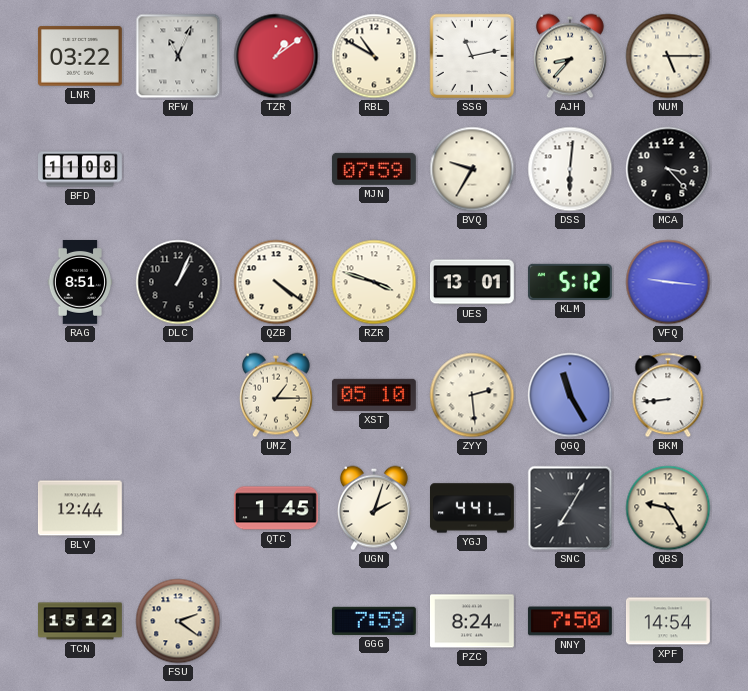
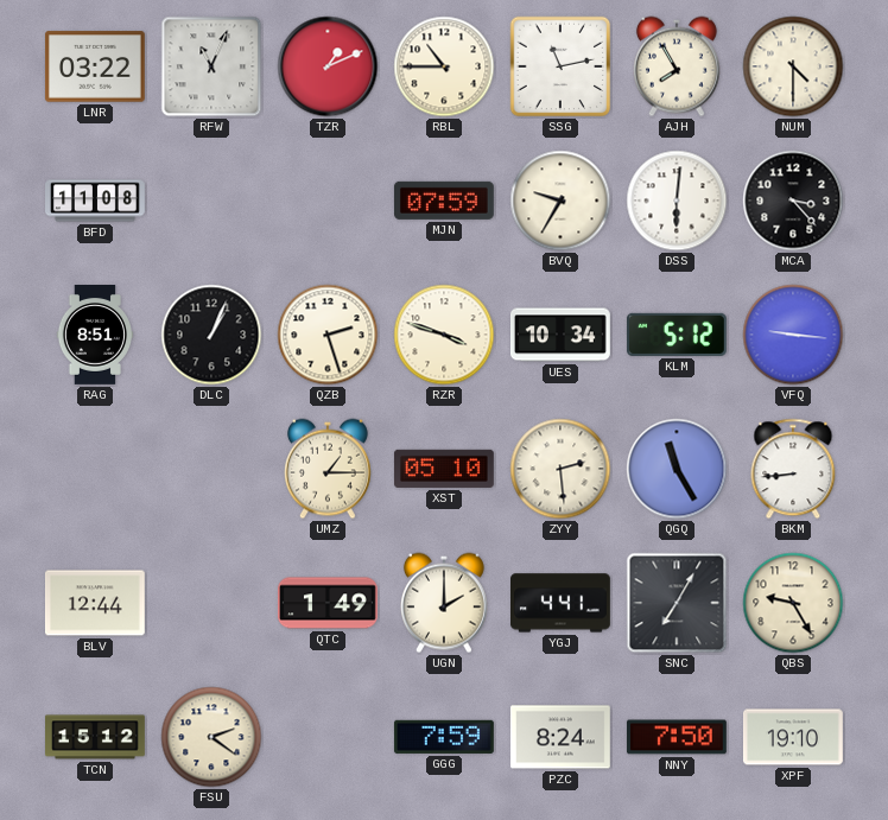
TZR: 1:09 -> 1:11
RBL: 10:50 -> 10:45
AJH: 8:37 -> 7:55
NUM: 5:15 -> 4:30
QZB: 4:21 -> 2:27
UES: 13:01 -> 10:34
QTC: 1:45 -> 1:49
UGN: 2:03 -> 2:00
XPF: 14:54 -> 19:10
